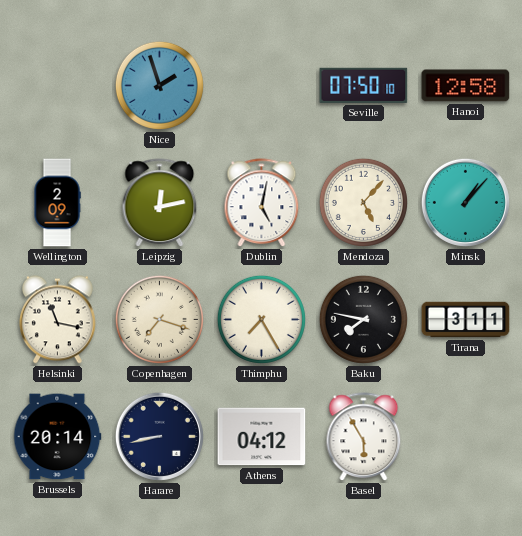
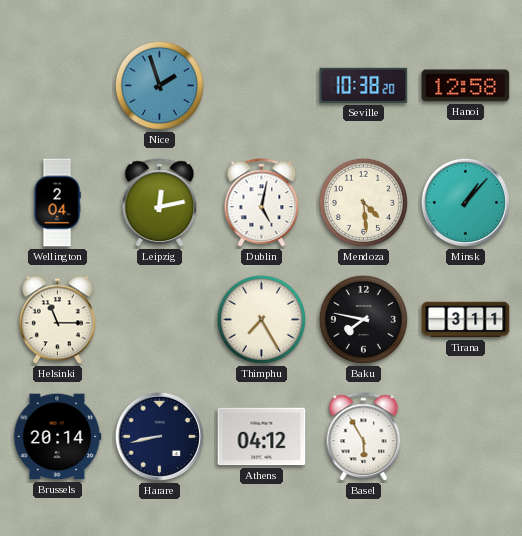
Seville: 07:50 -> 10:38
Wellington: 2:09 -> 2:04
Mendoza: 5:07 -> 4:29
Helsinki: 11:17 -> 11:15
Copenhagen: 7:18 -> none
